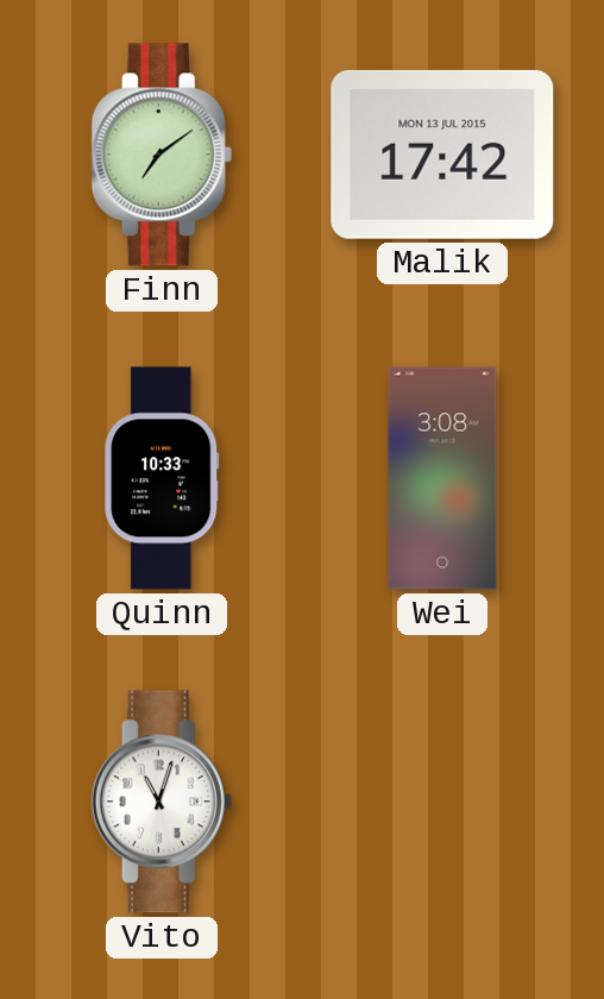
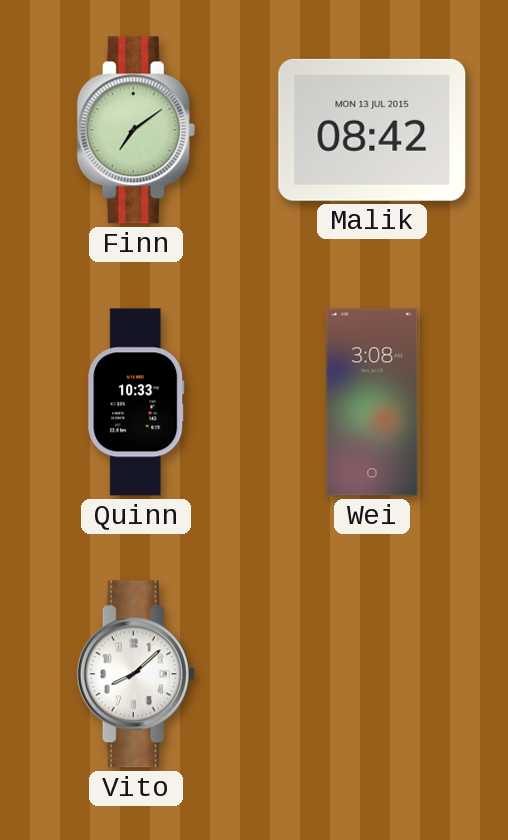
Malik: 17:42 -> 08:42
Vito: 11:03 -> 8:08
